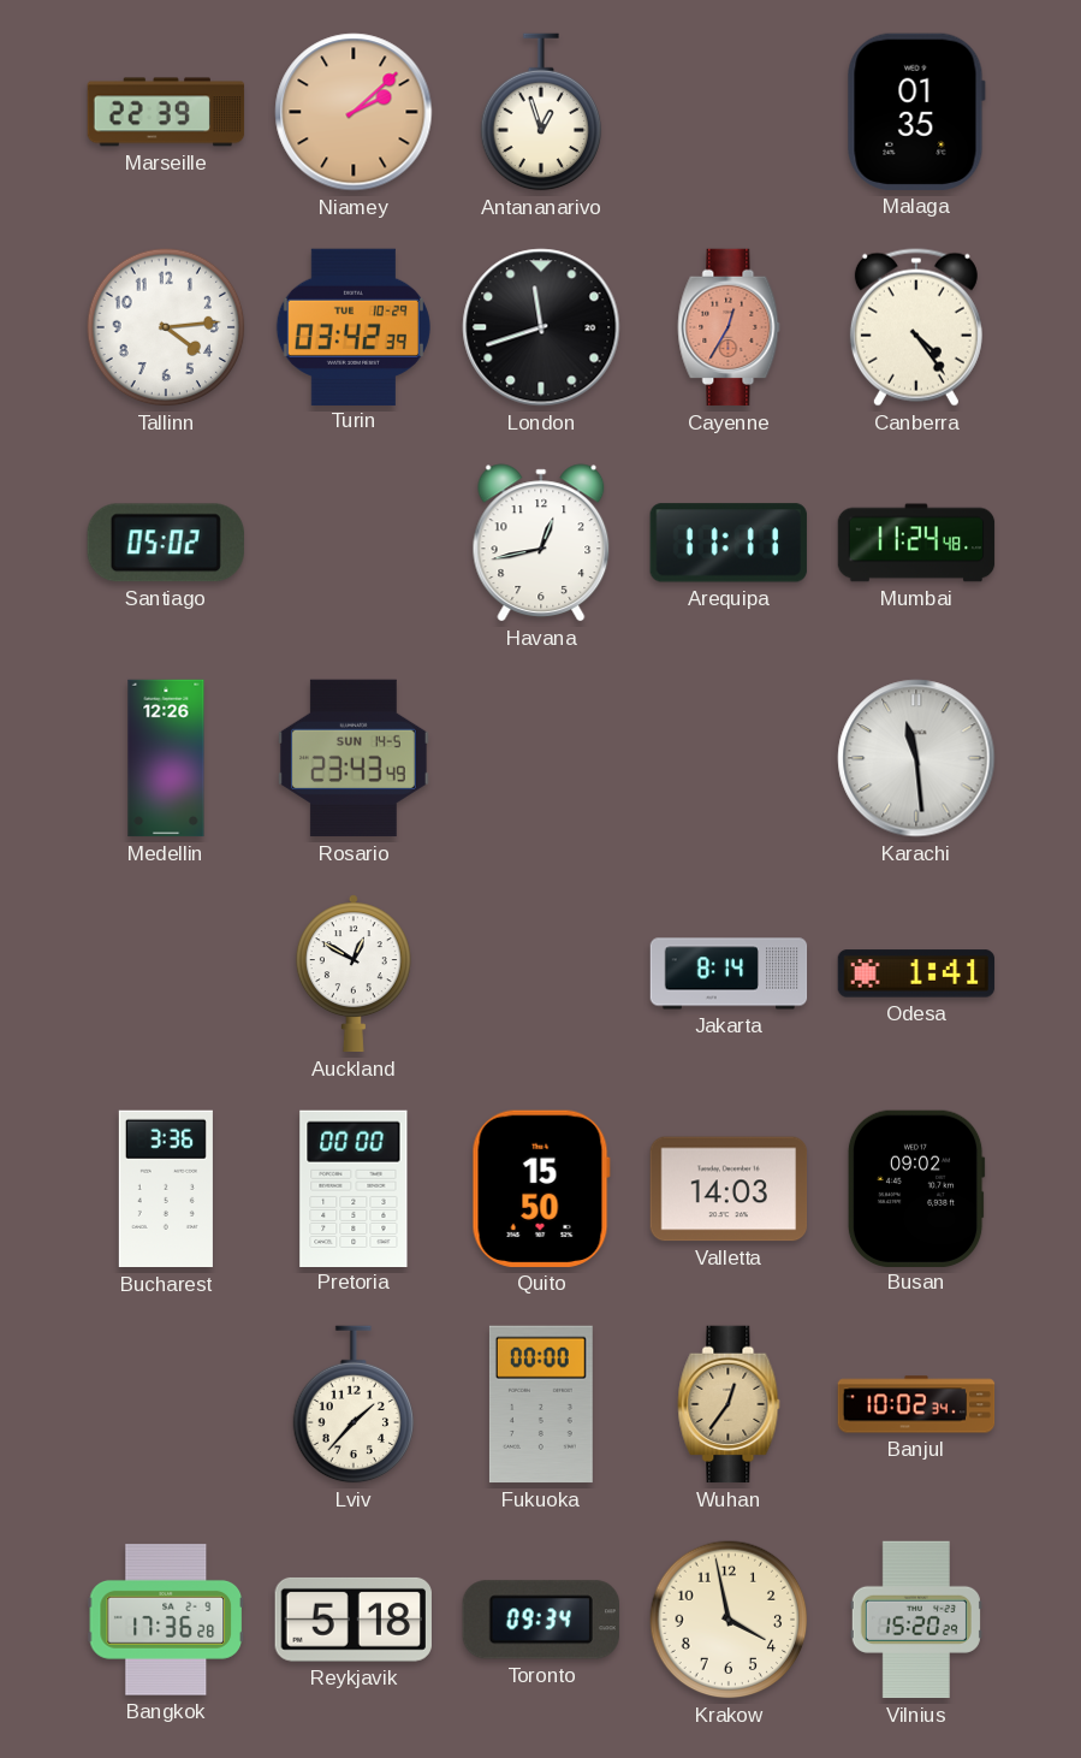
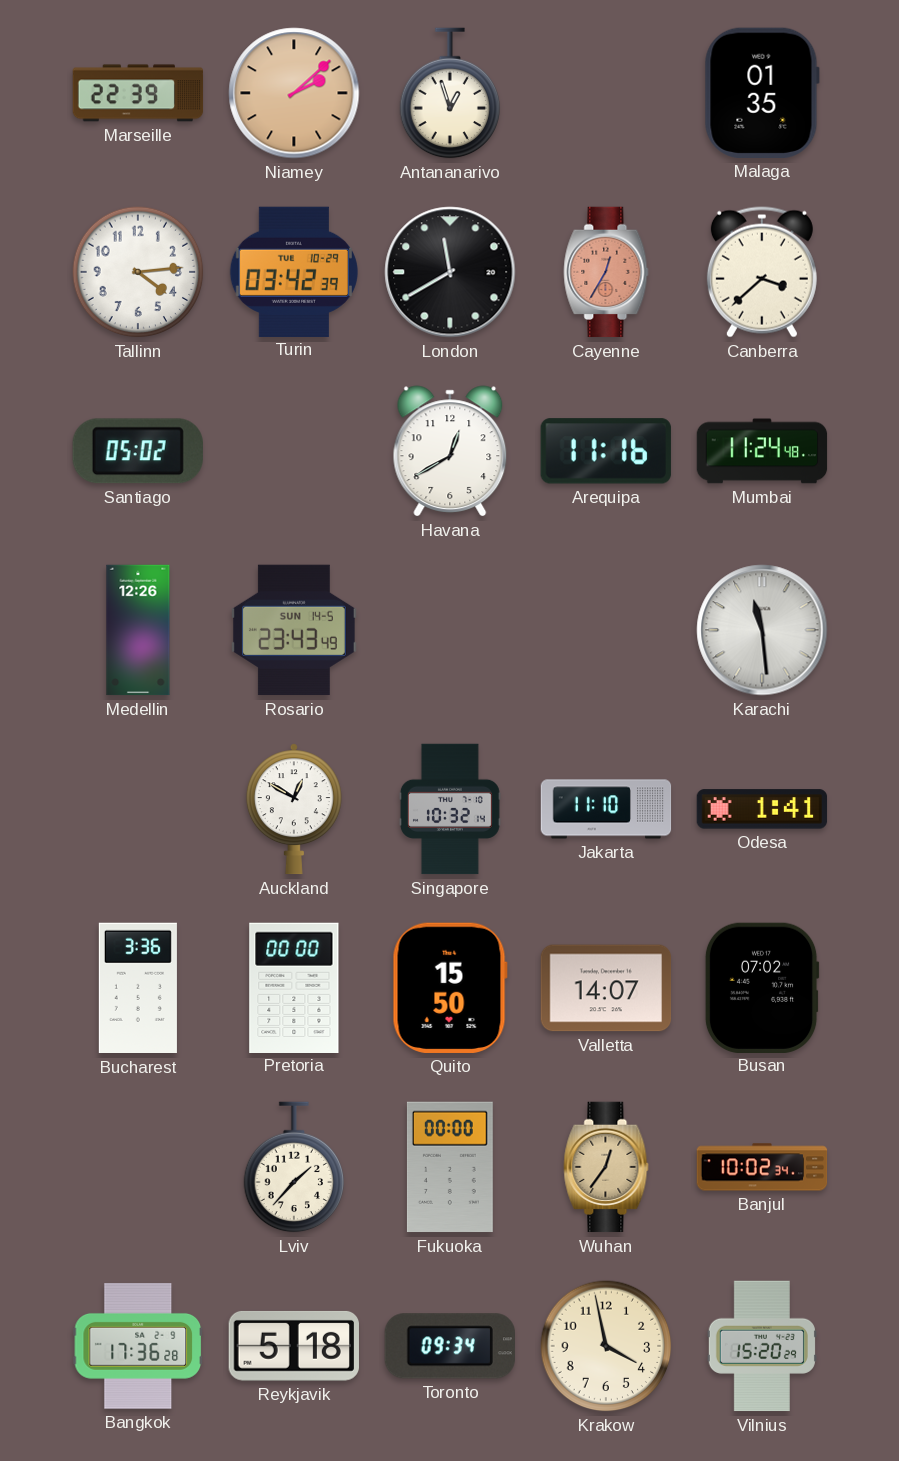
London: 11:42 -> 11:40
Canberra: 4:24 -> 3:38
Havana: 12:43 -> 12:40
Arequipa: 11:11 -> 11:16
Singapore: none -> 10:32
Jakarta: 8:14 -> 11:10
Valletta: 14:03 -> 14:07
Busan: 09:02 -> 07:02
